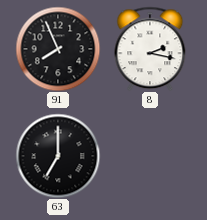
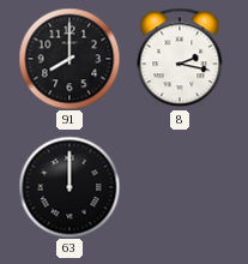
91: 7:56 -> 8:00
63: 7:00 -> 12:00
